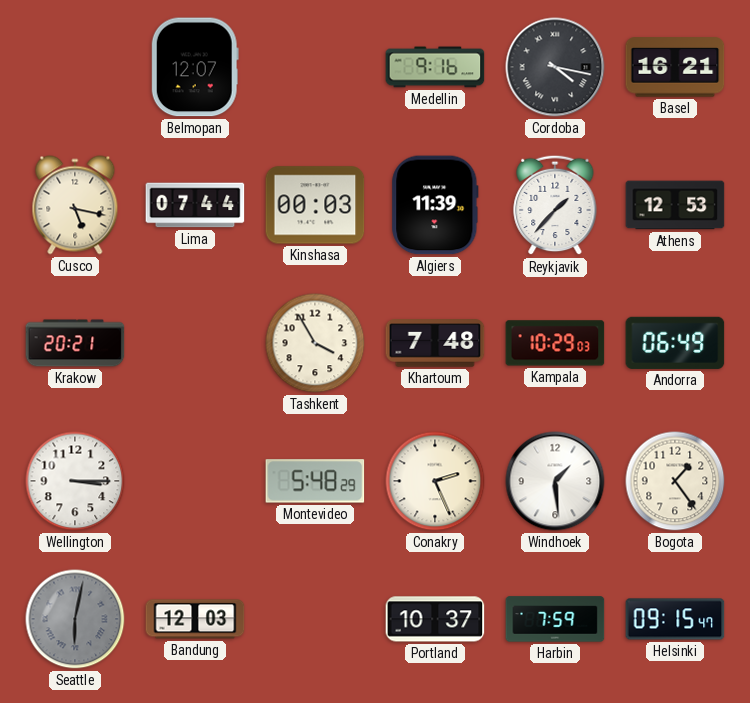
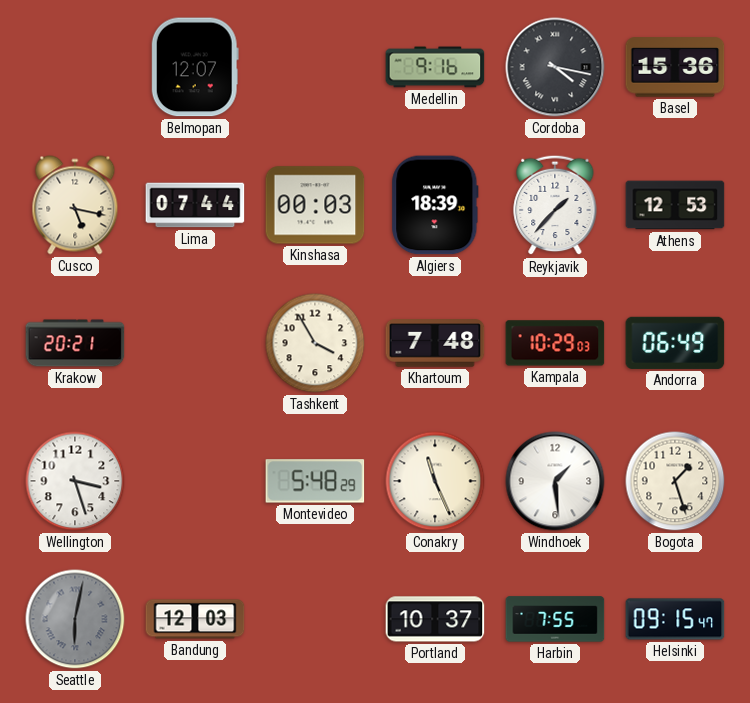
Basel: 16:21 -> 15:36
Algiers: 11:39 -> 18:39
Wellington: 3:15 -> 3:27
Conakry: 2:26 -> 11:26
Bogota: 1:24 -> 1:27
Harbin: 7:59 -> 7:55
